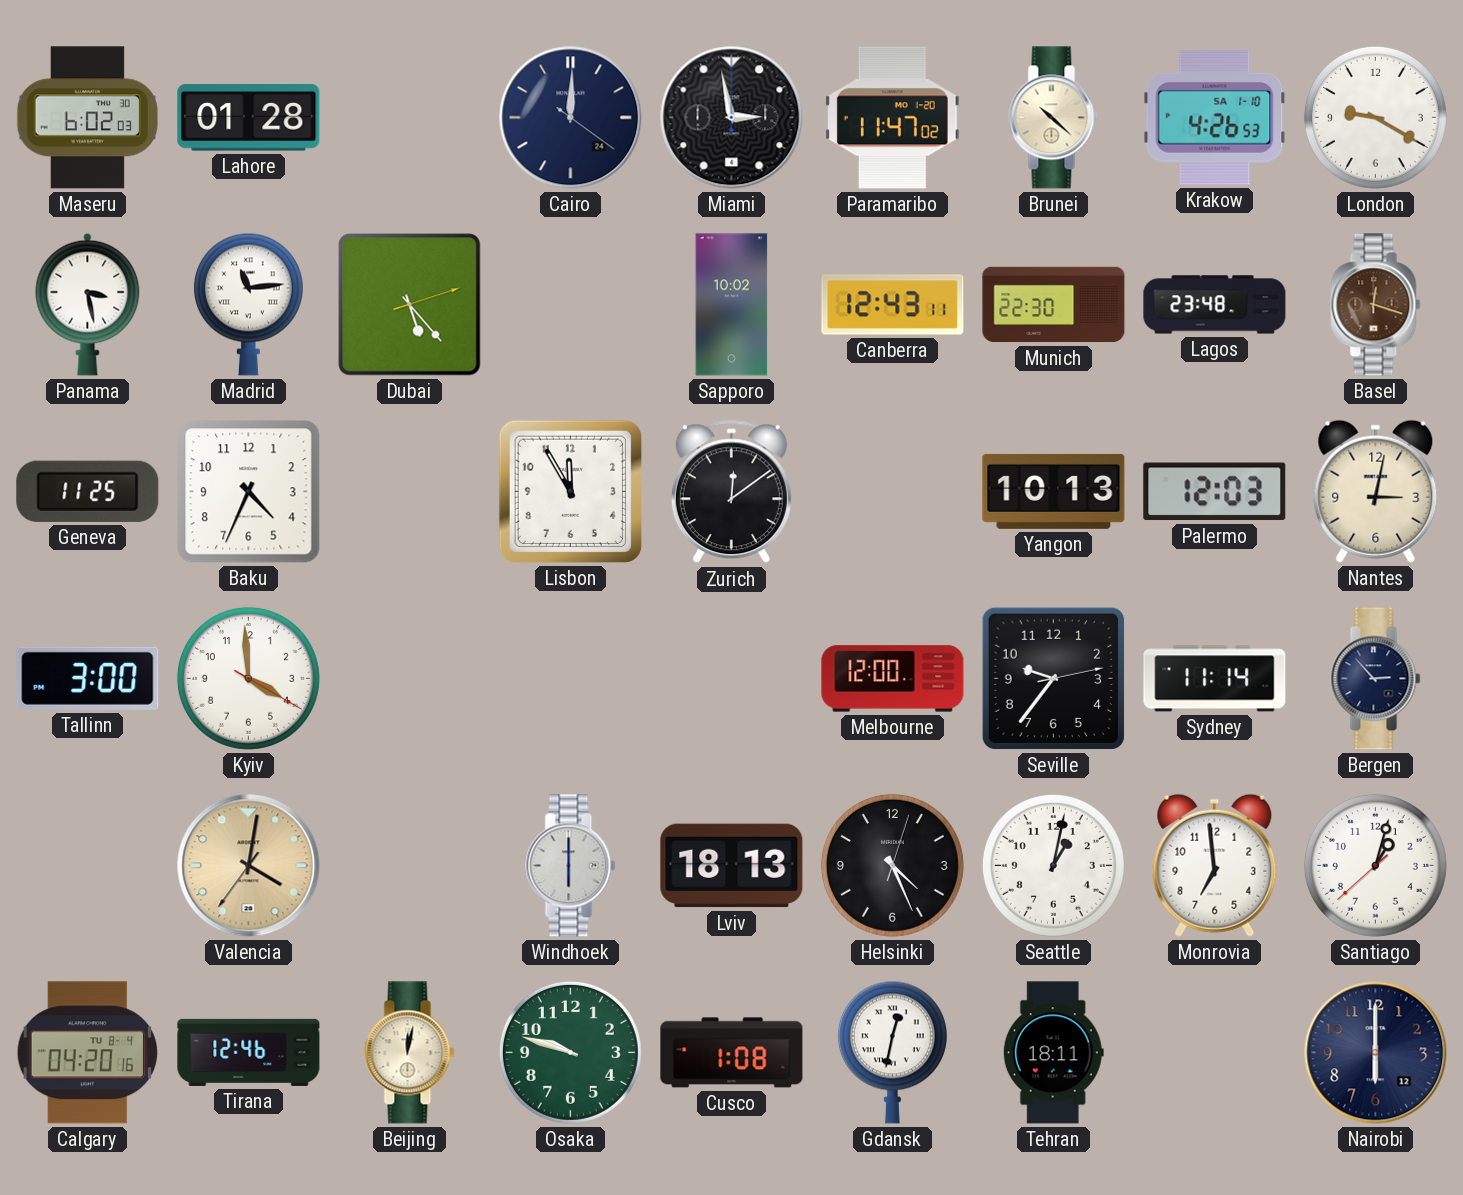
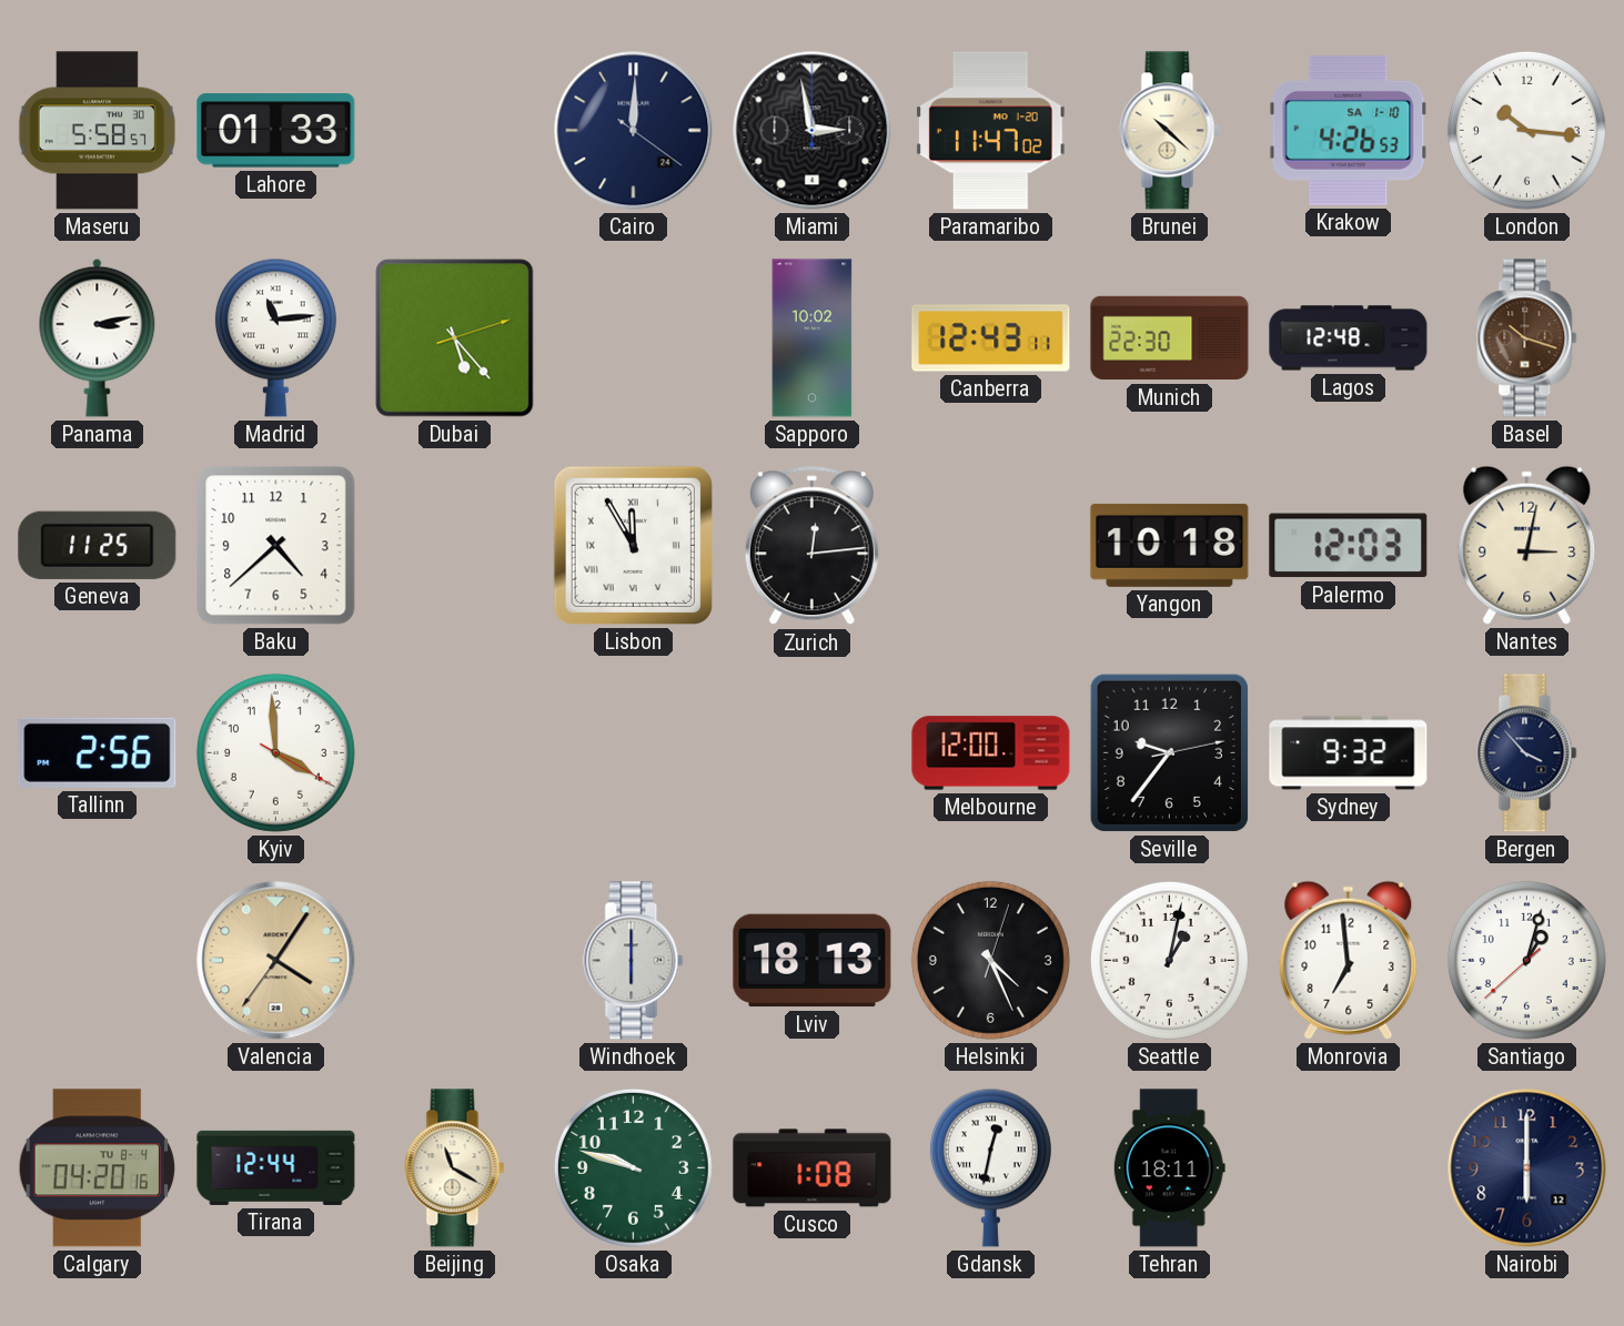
Maseru: 6:02 -> 5:58
Lahore: 01:28 -> 01:33
London: 9:20 -> 10:16
Panama: 3:28 -> 3:13
Lagos: 23:48 -> 12:48
Basel: 12:18 -> 10:18
Baku: 4:34 -> 4:38
Lisbon numerals: Arabic -> Roman
Zurich: 12:09 -> 12:14
Yangon: 10:13 -> 10:18
Tallinn: 3:00 -> 2:56
Sydney: 11:14 -> 9:32
Bergen: 2:53 -> 3:53
Valencia: 4:01 -> 4:05
Tirana: 12:46 -> 12:44
Beijing: 12:02 -> 11:20
